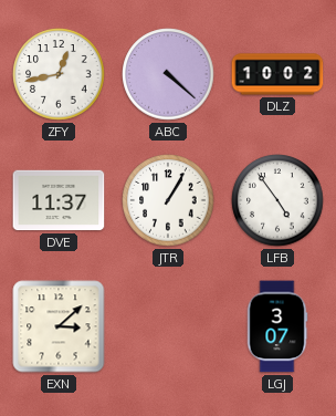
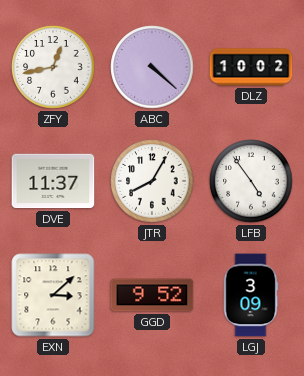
JTR: 1:05 -> 8:05
GGD: none -> 9:52
LGJ: 3:07 -> 3:09
